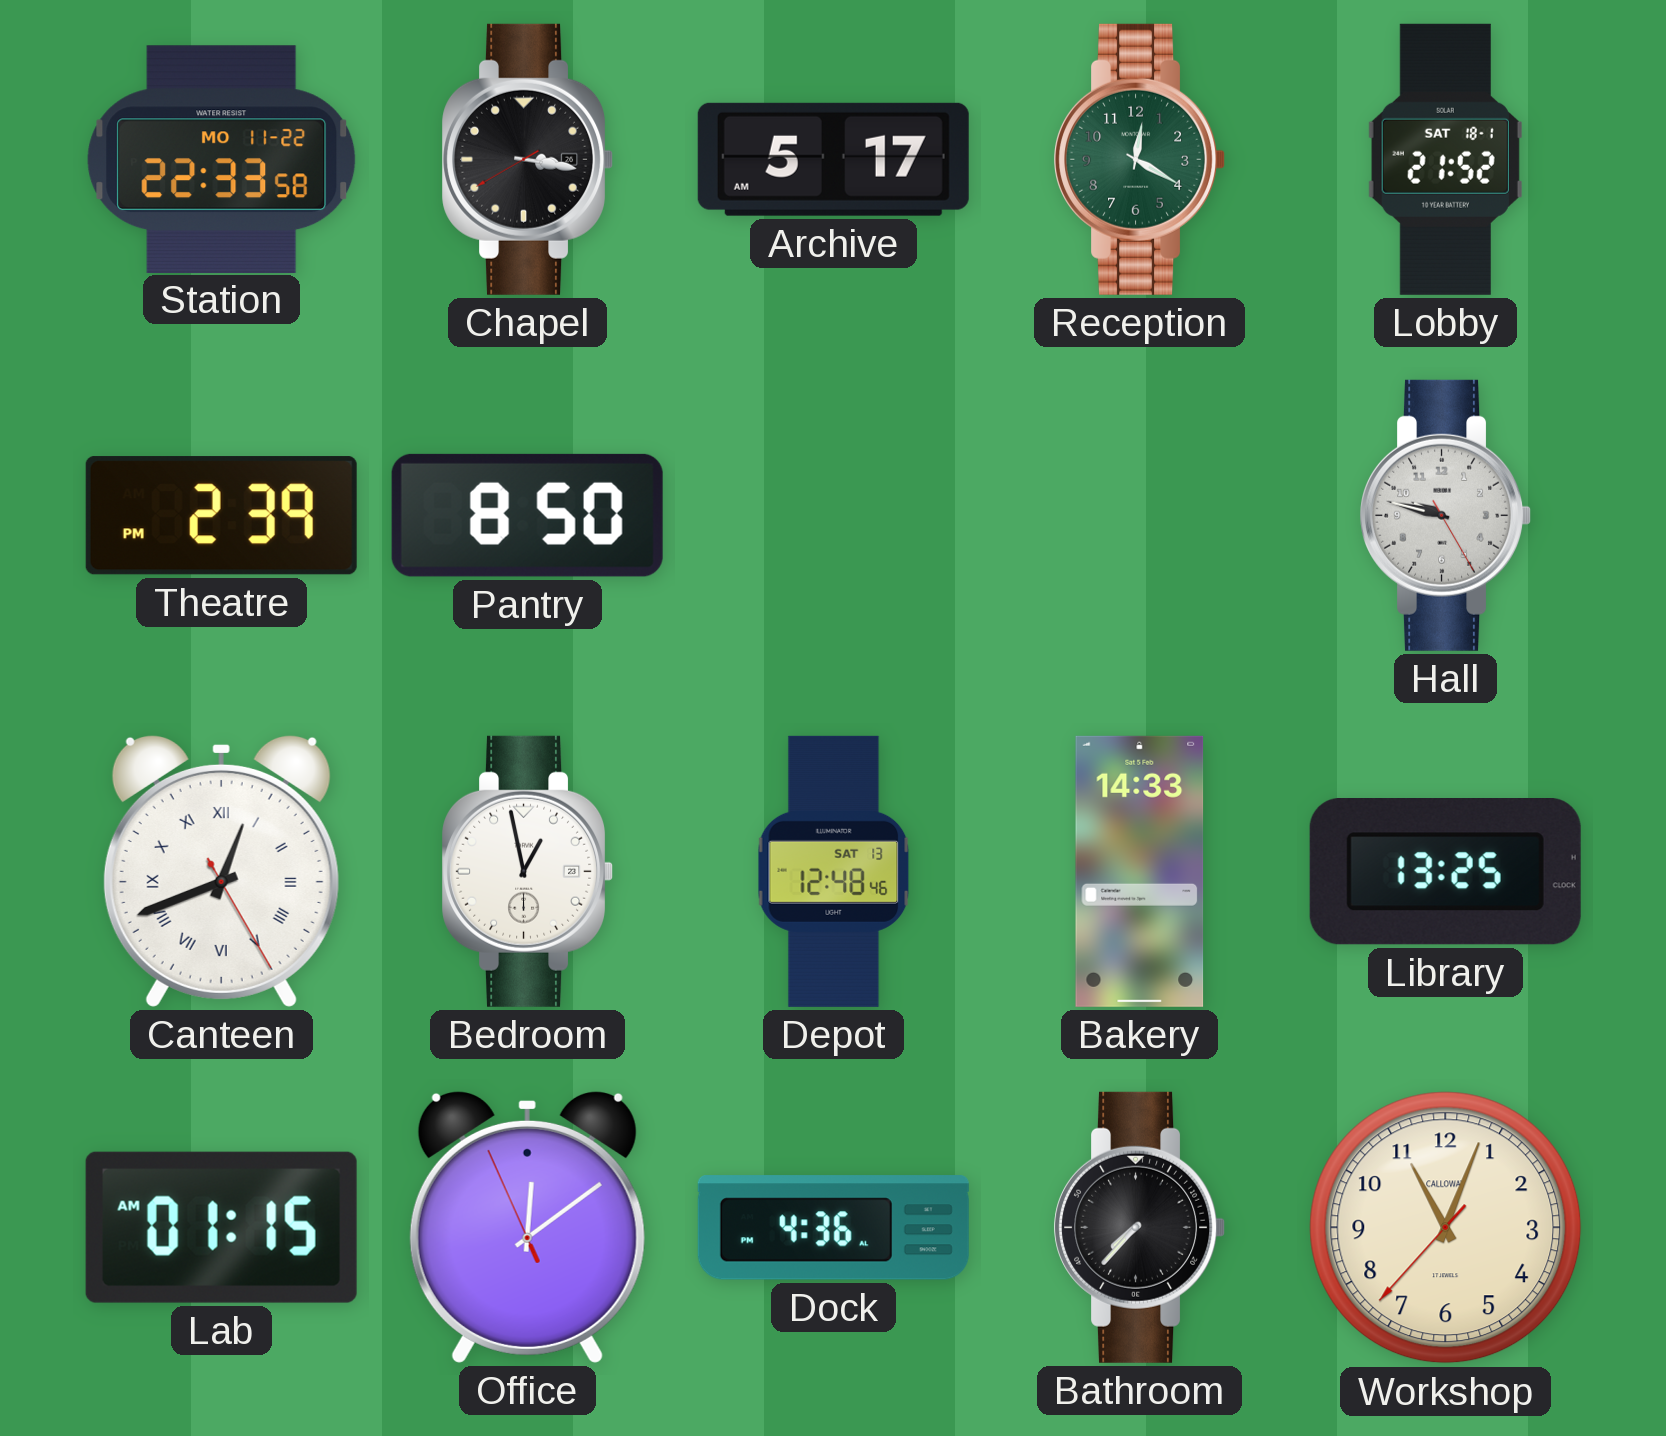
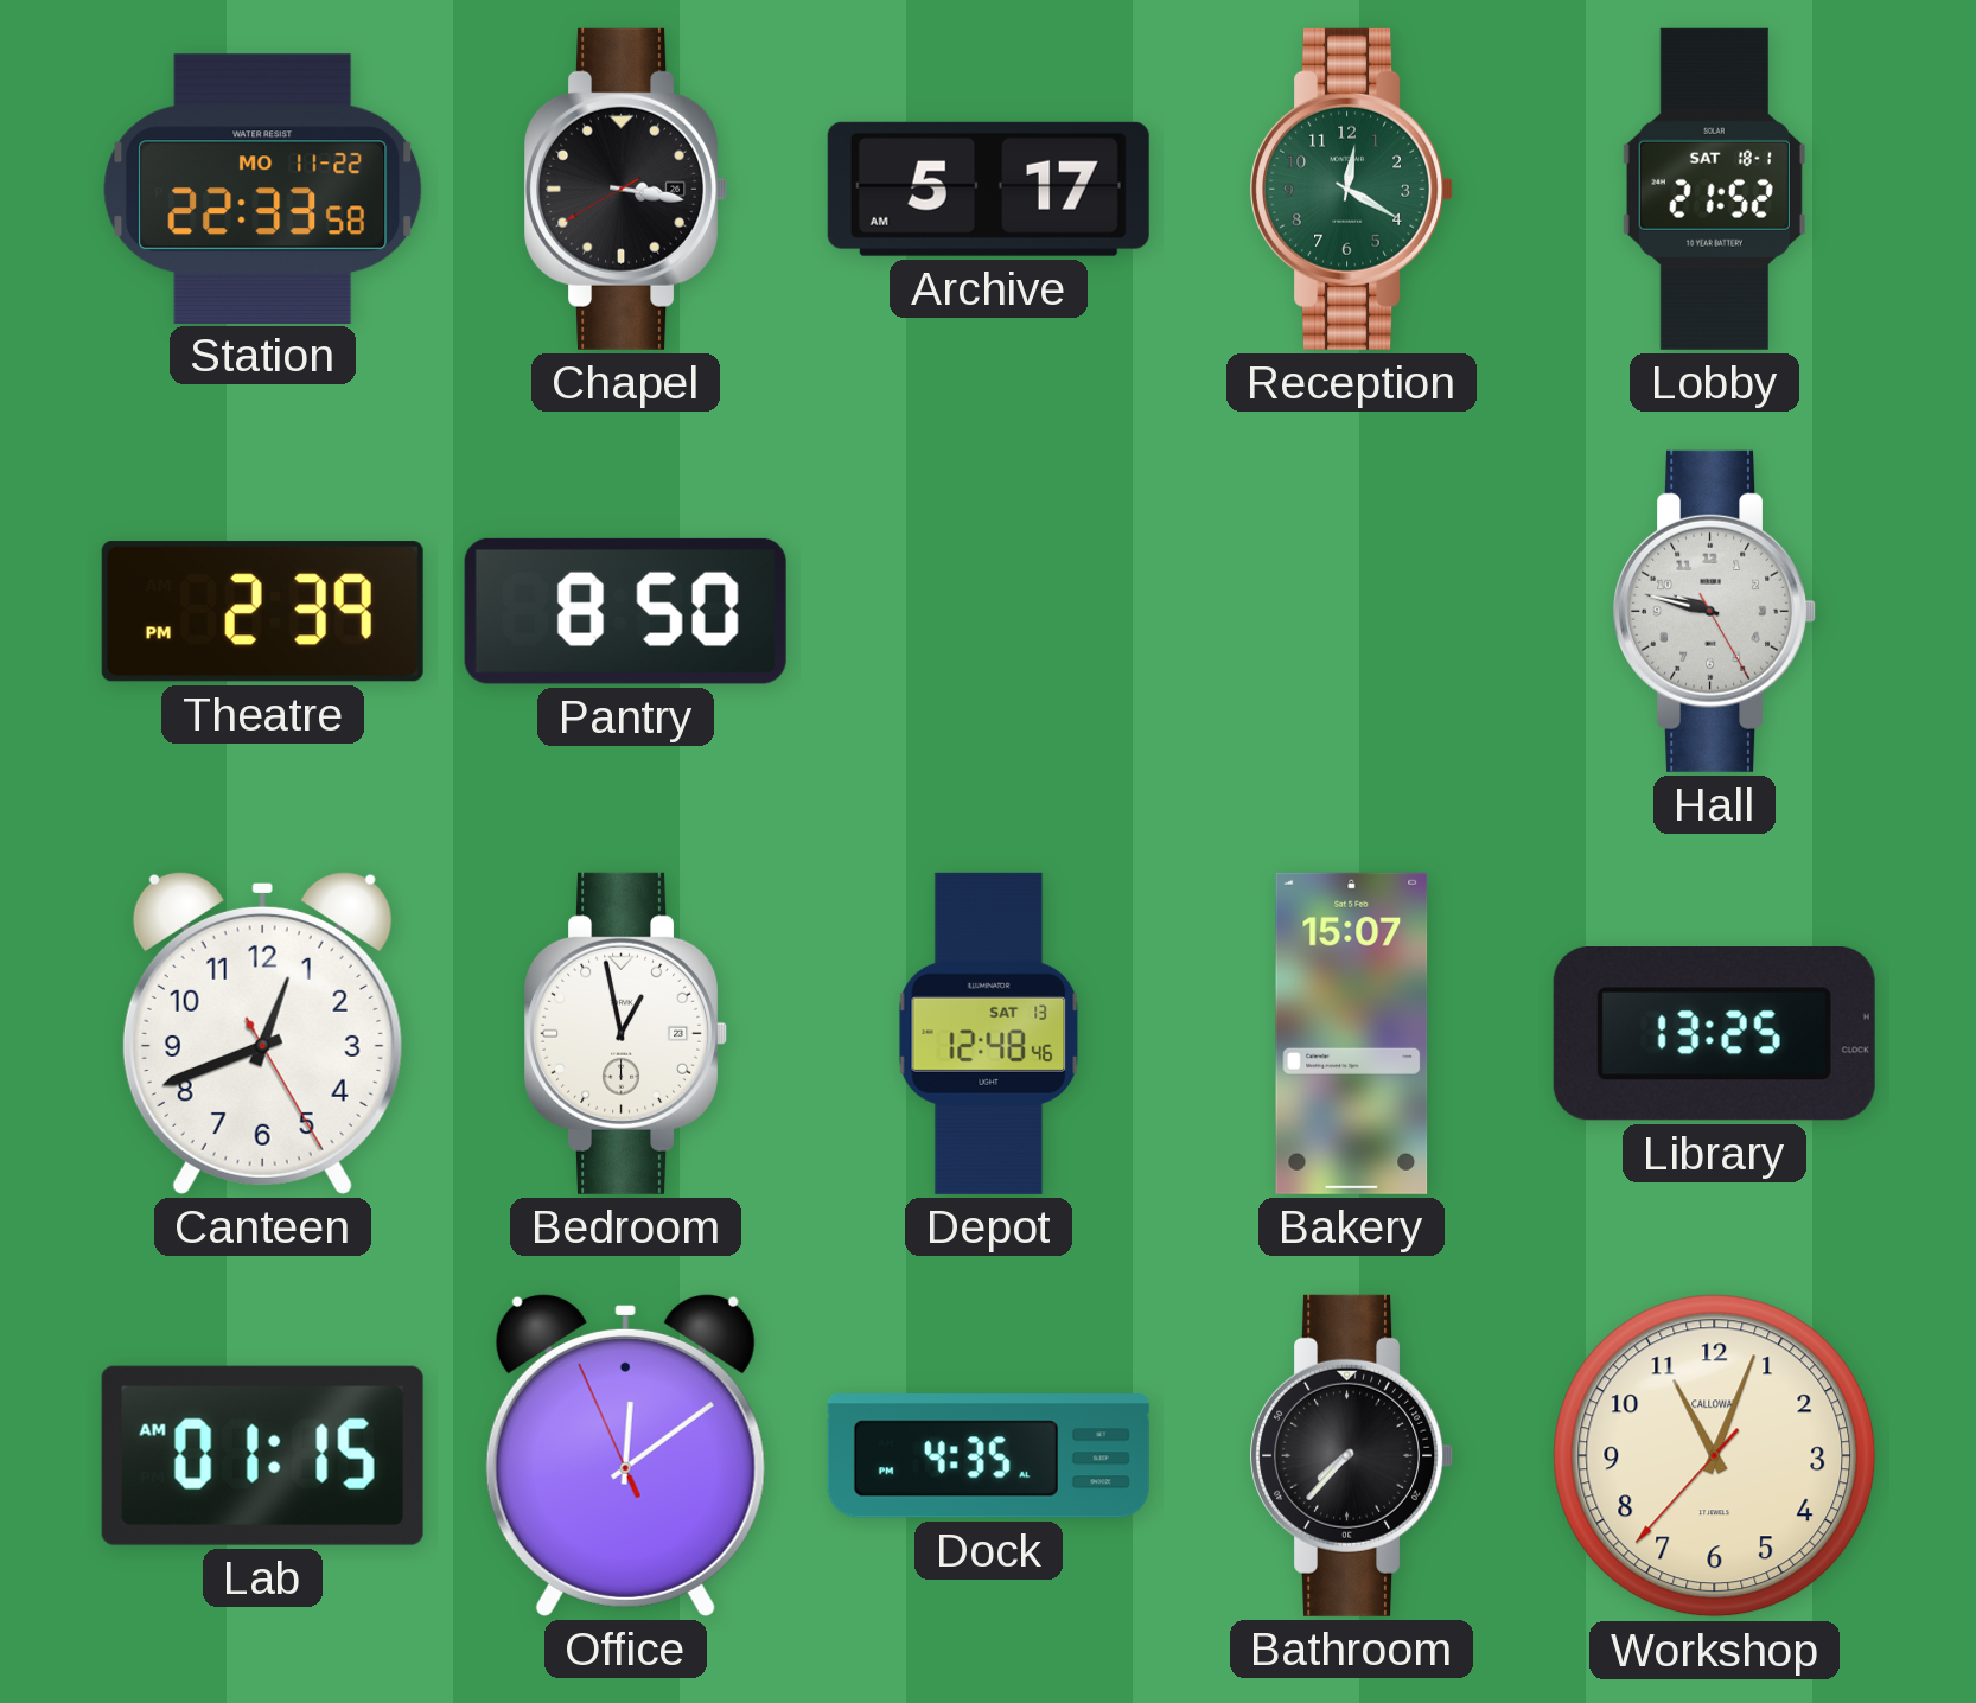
Canteen numerals: Roman -> Arabic
Bakery: 14:33 -> 15:07
Dock: 4:36 -> 4:35
